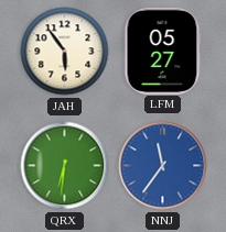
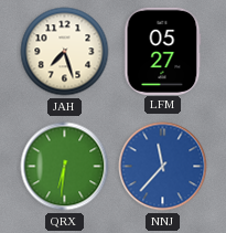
JAH: 5:54 -> 7:27
NNJ: 11:36 -> 11:37
